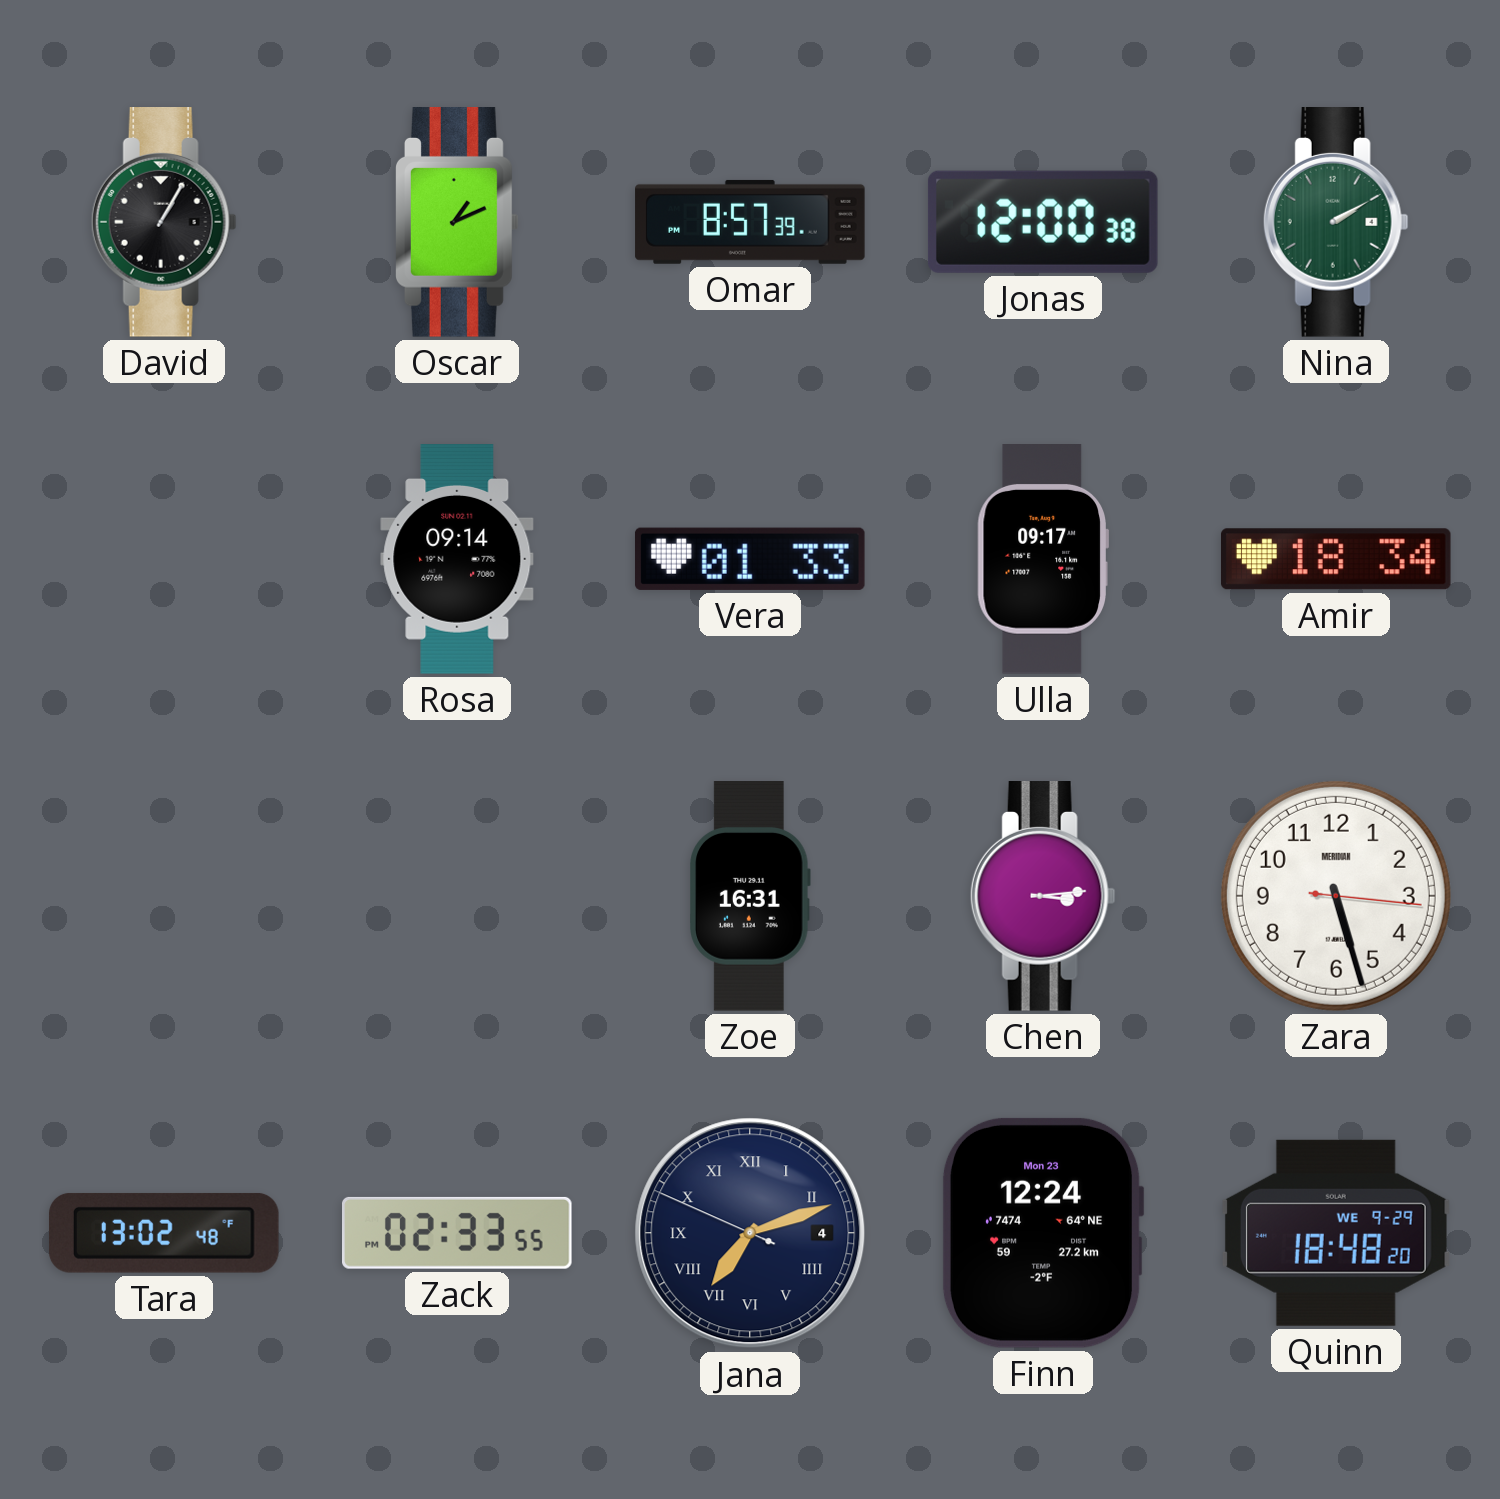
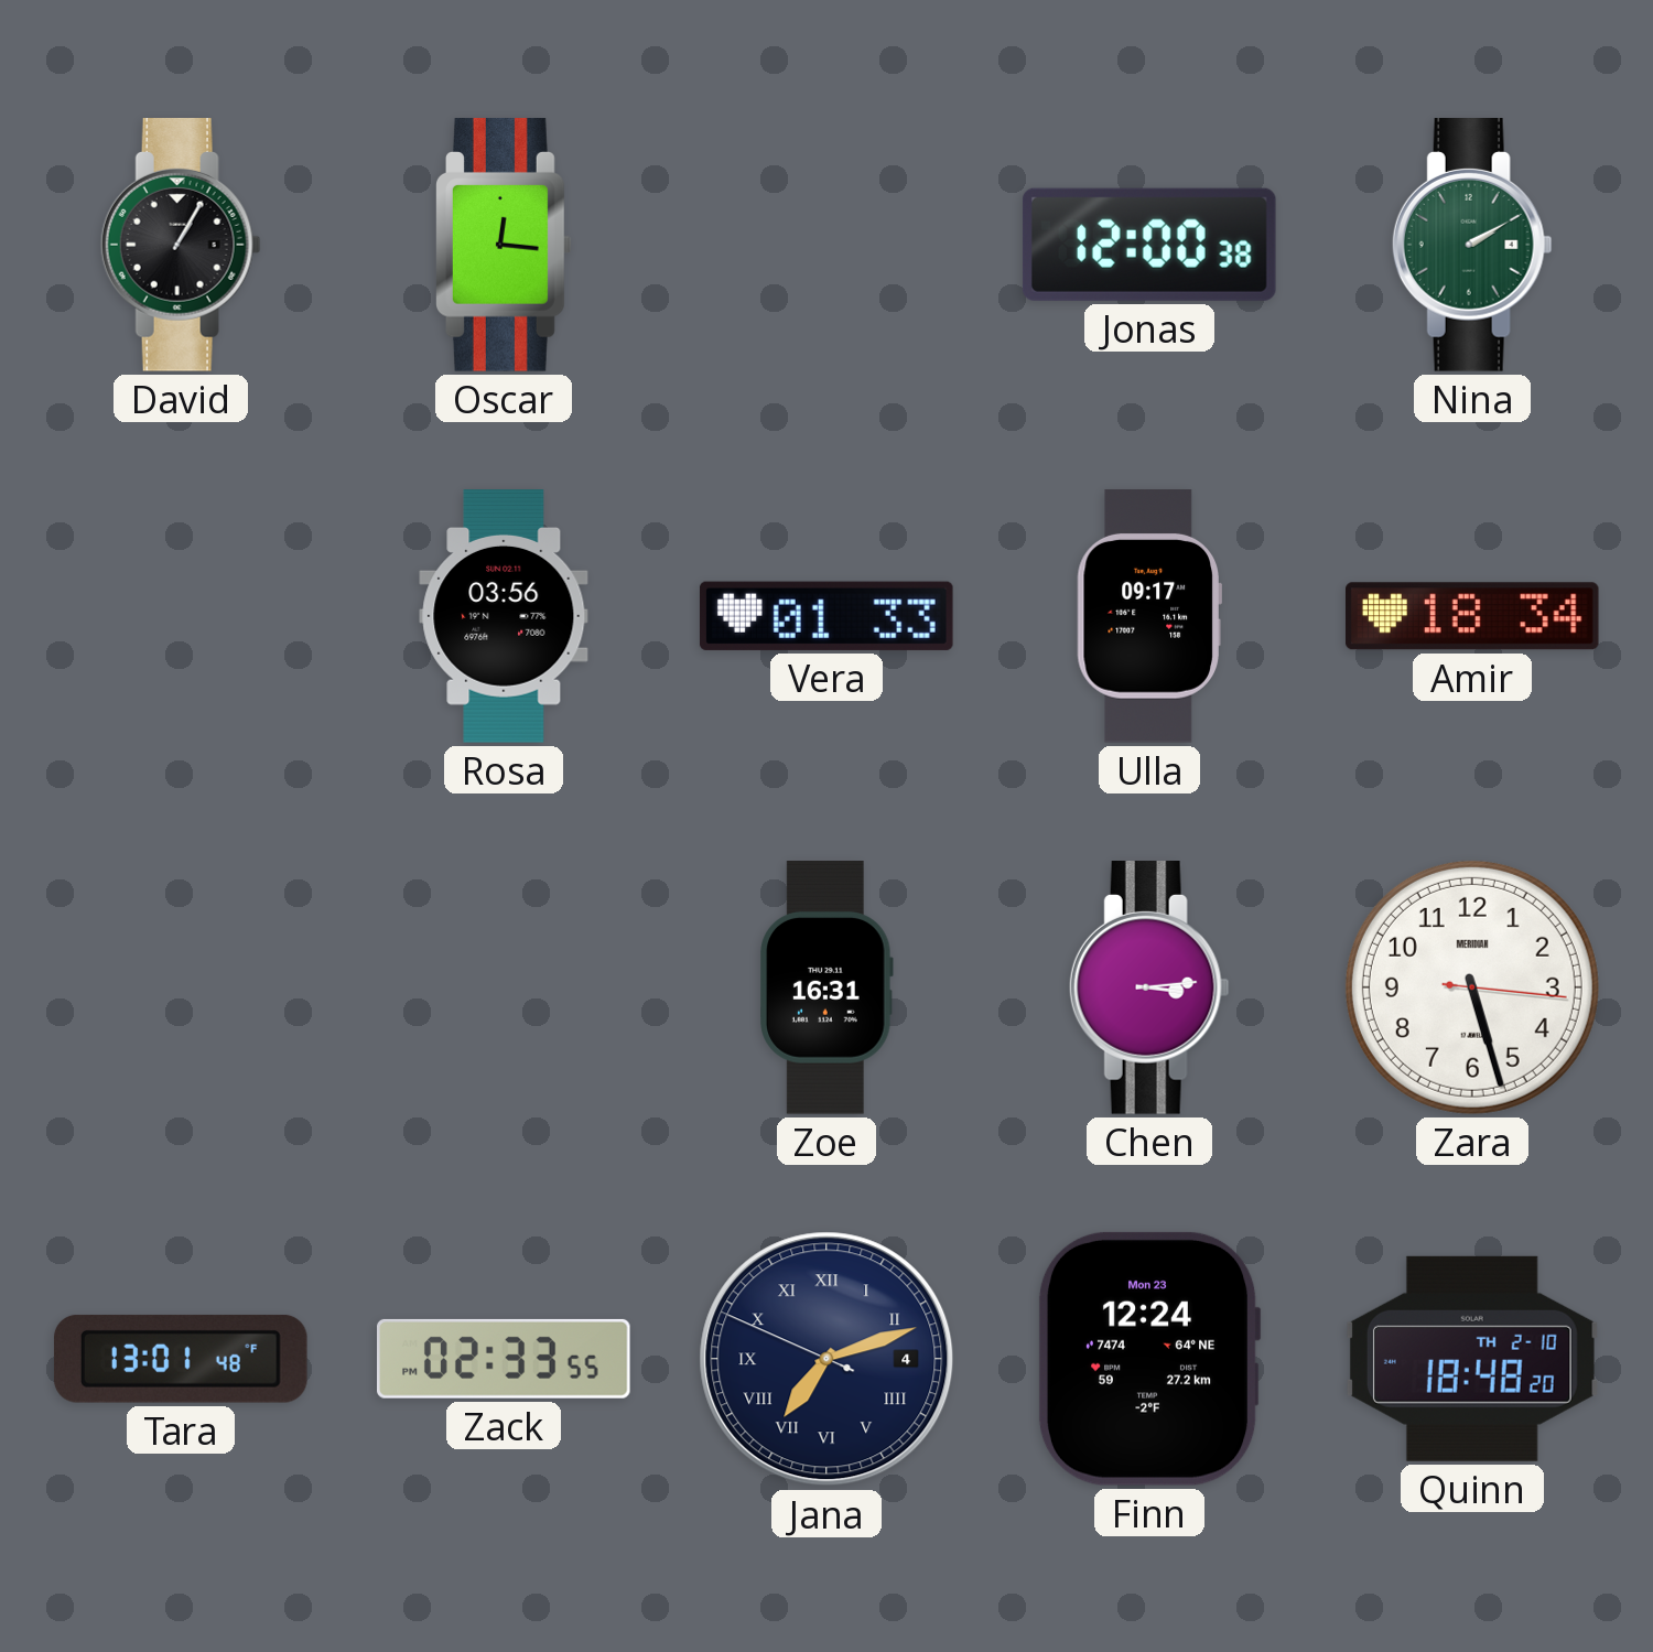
Oscar: 1:11 -> 12:16
Omar: 8:57 -> none
Rosa: 09:14 -> 03:56
Tara: 13:02 -> 13:01
Quinn date: WE 9-29 -> TH 2-10
